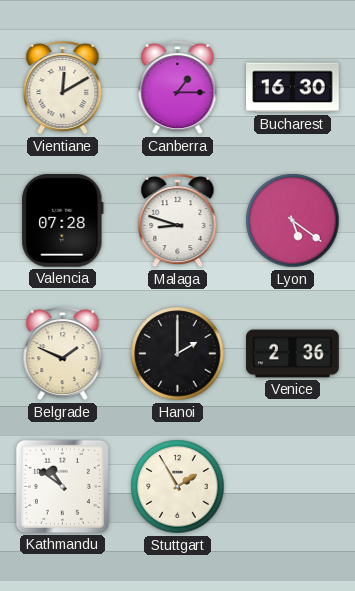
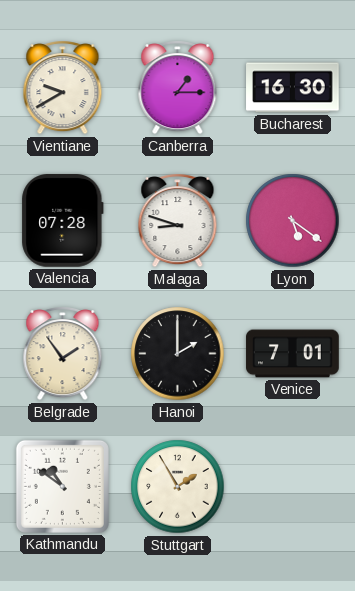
Vientiane: 12:10 -> 9:40
Belgrade: 1:49 -> 1:54
Venice: 2:36 -> 7:01
